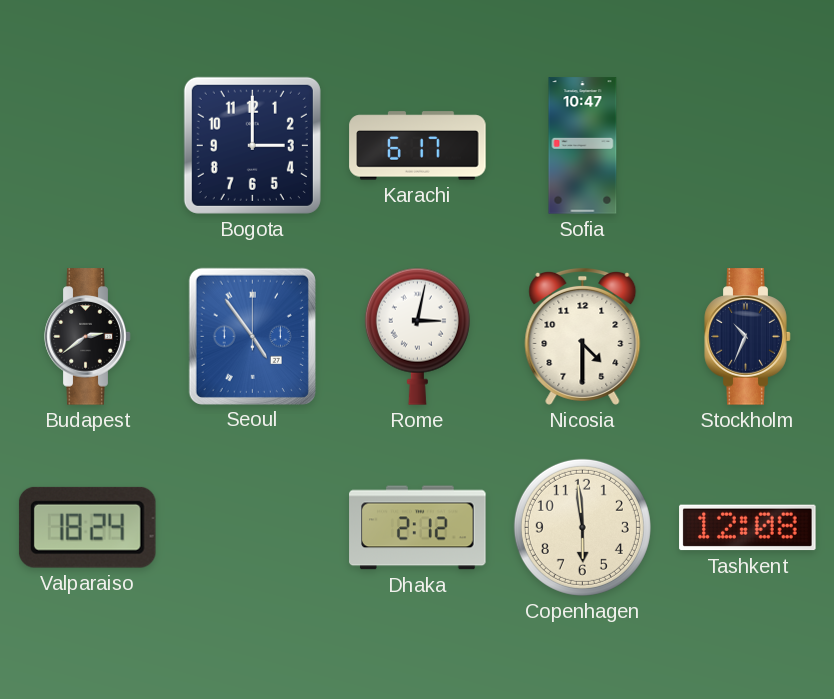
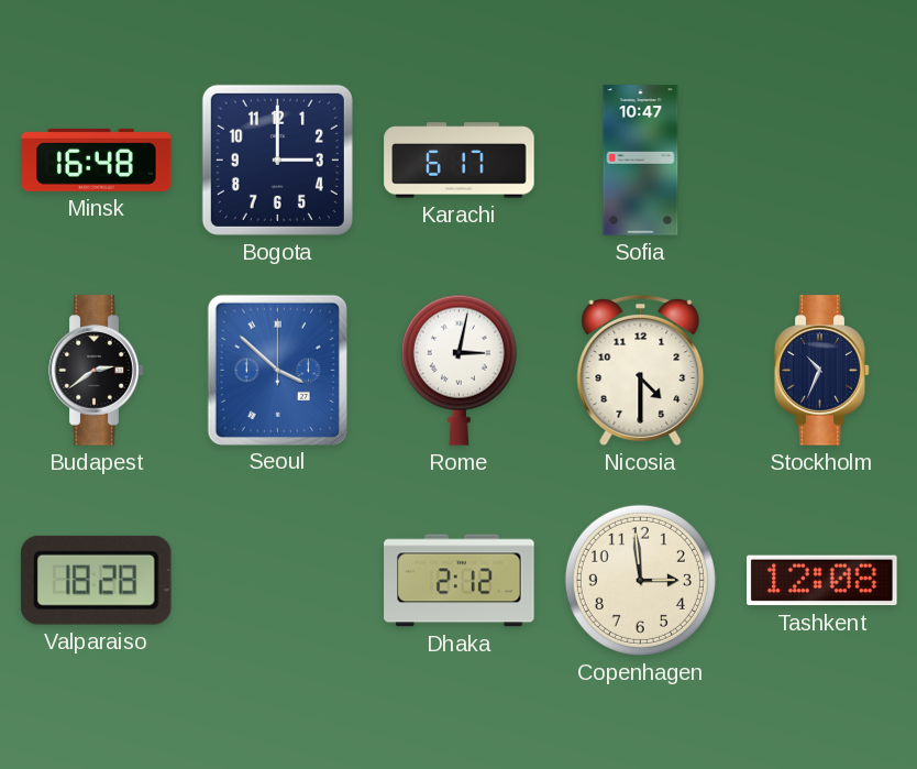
Minsk: none -> 16:48
Seoul: 4:54 -> 3:52
Valparaiso: 18:24 -> 18:28
Copenhagen: 5:59 -> 2:59
